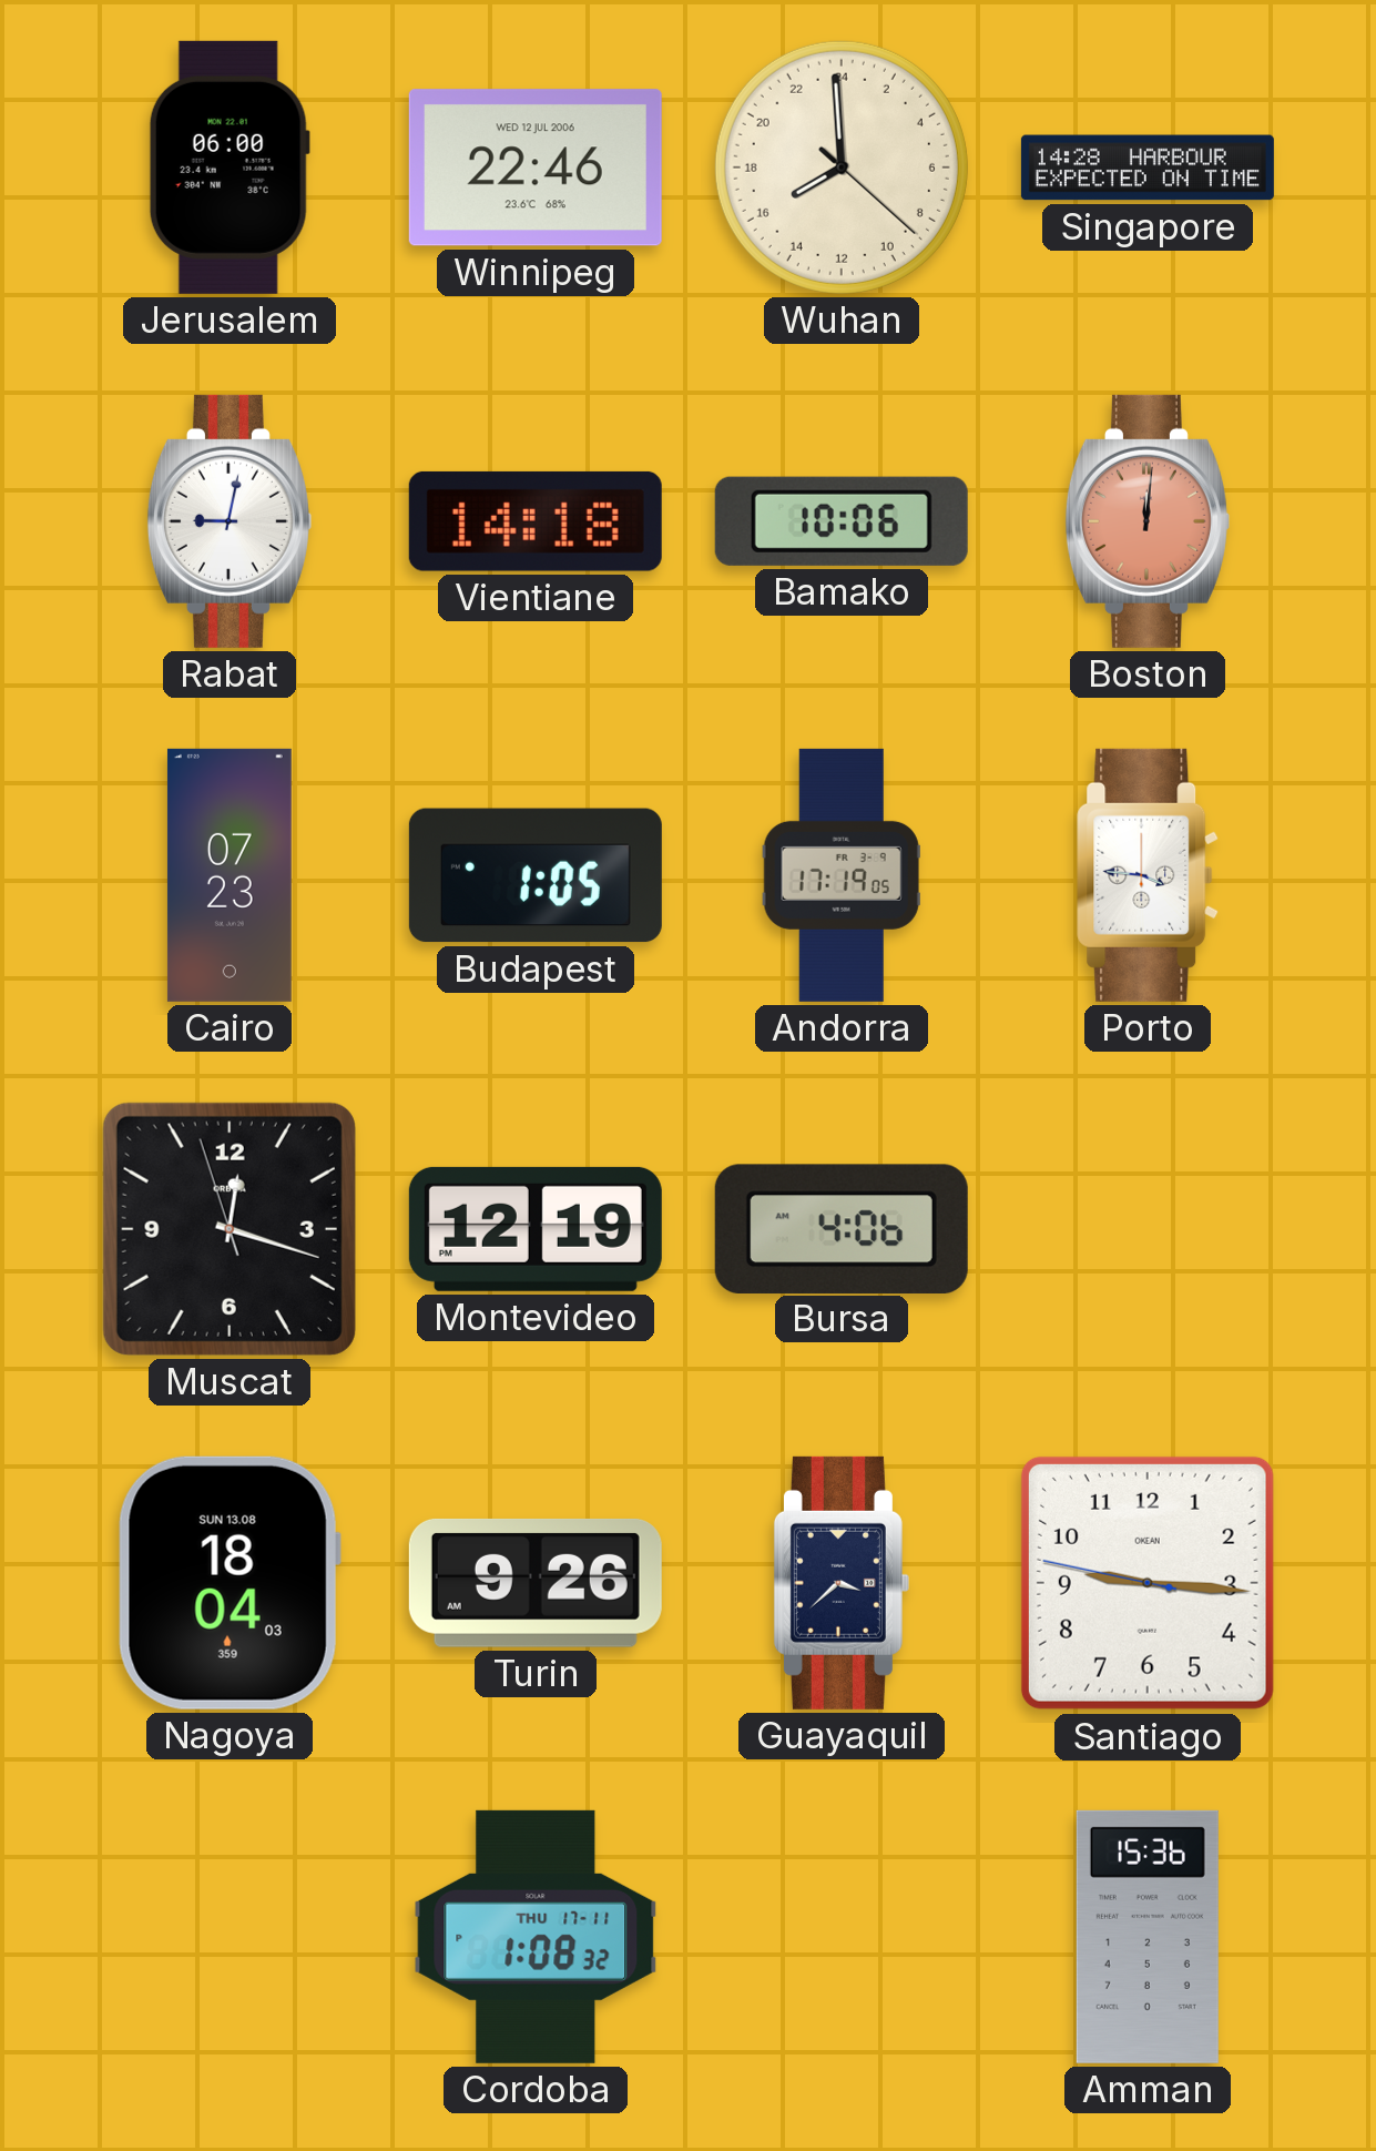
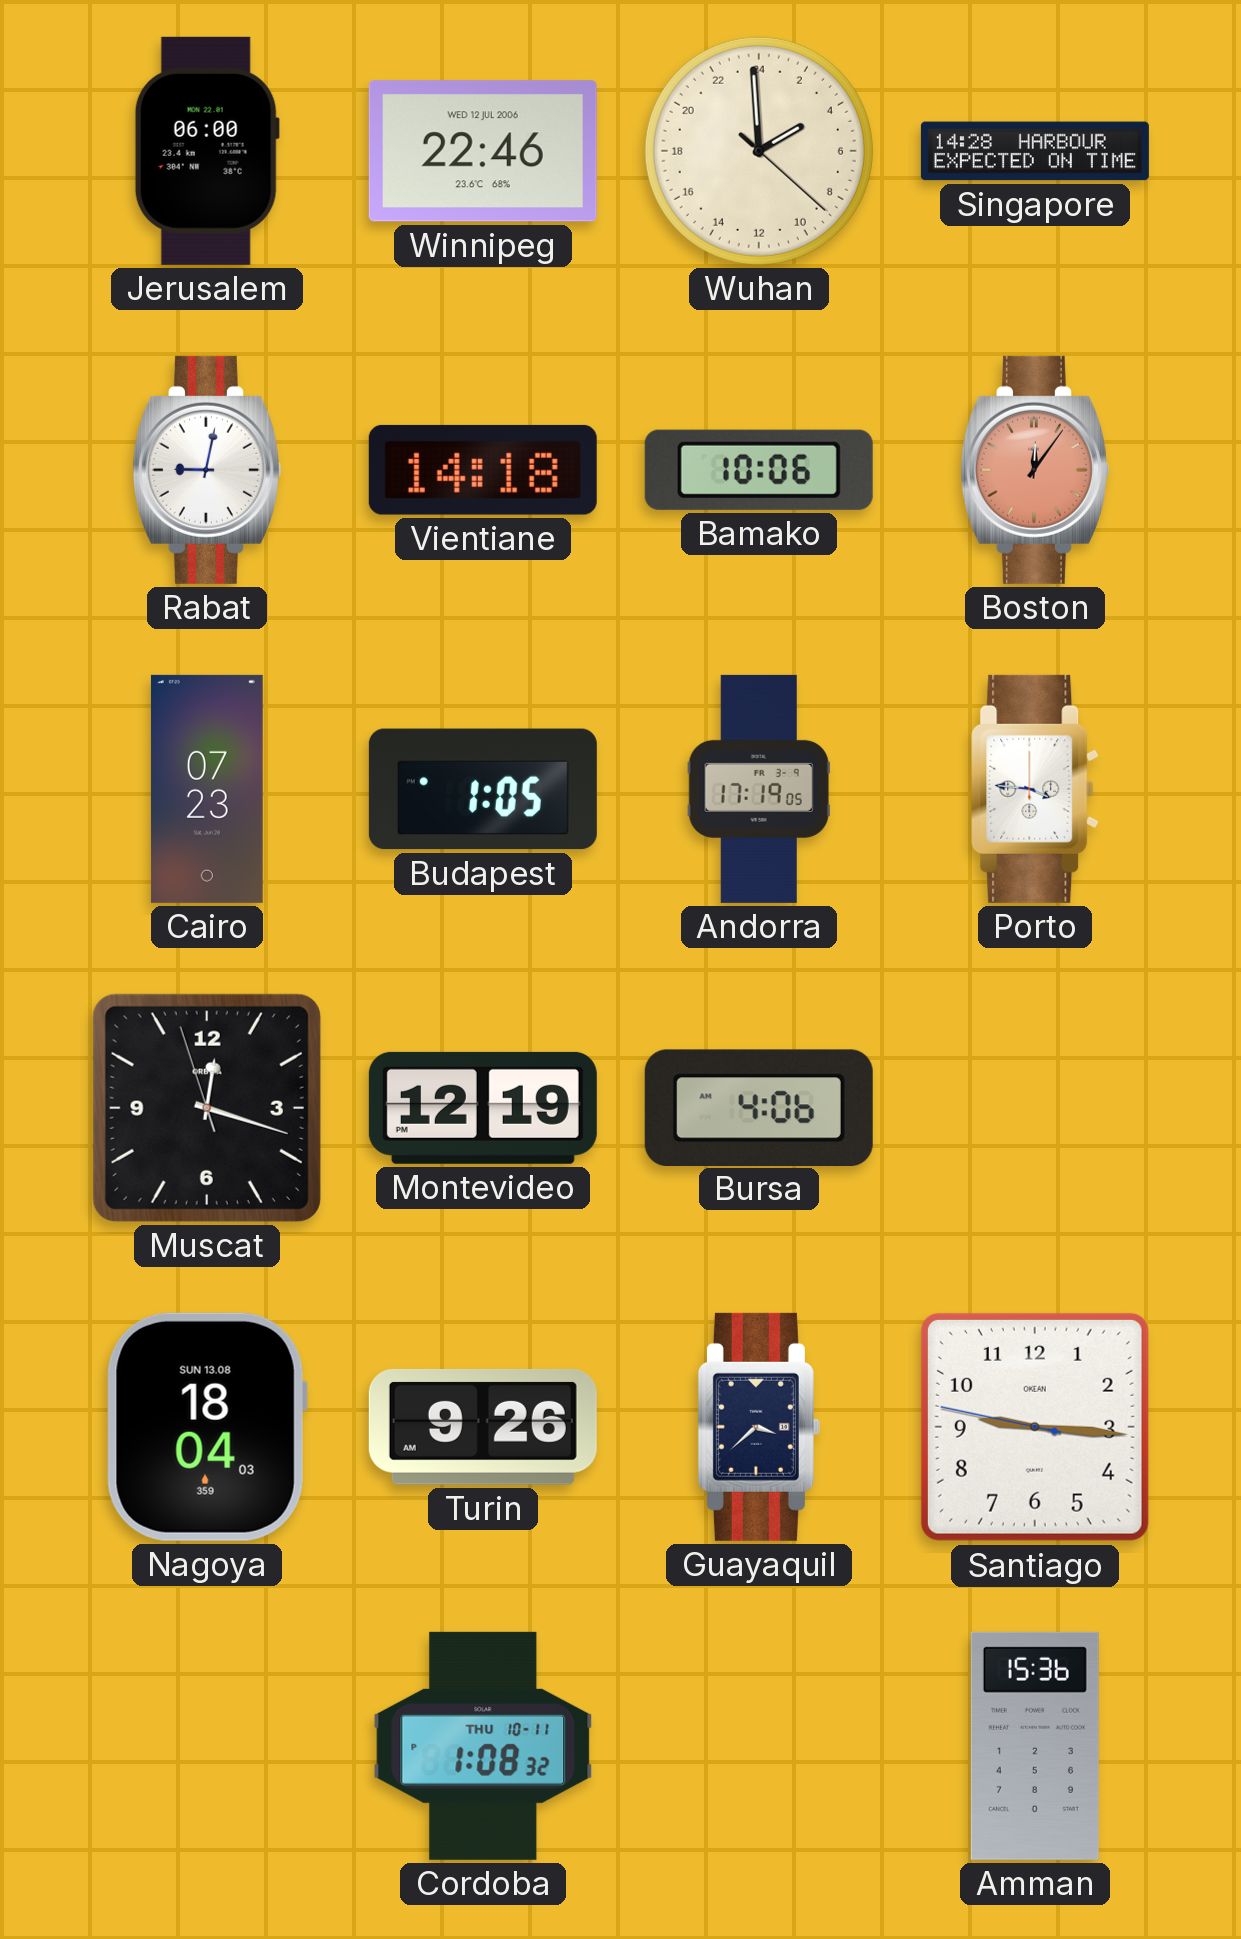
Wuhan: 15:59 -> 3:59
Boston: 12:01 -> 12:06
Cordoba date: THU 17-11 -> THU 10-11
